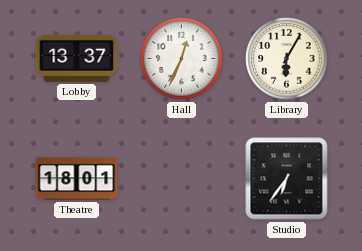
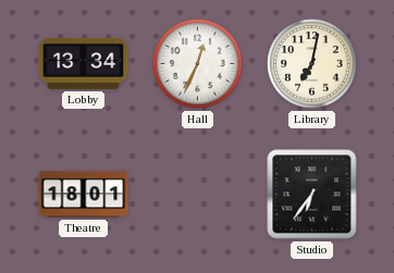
Lobby: 13:37 -> 13:34
Library: 6:05 -> 7:02
